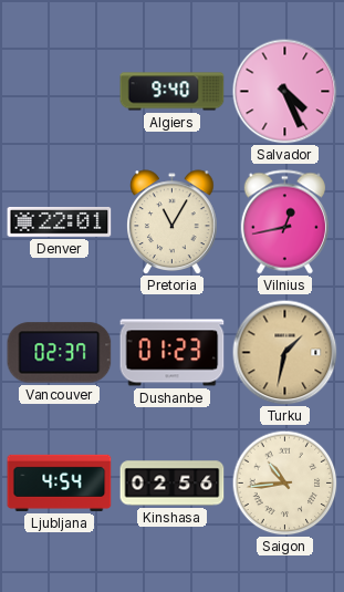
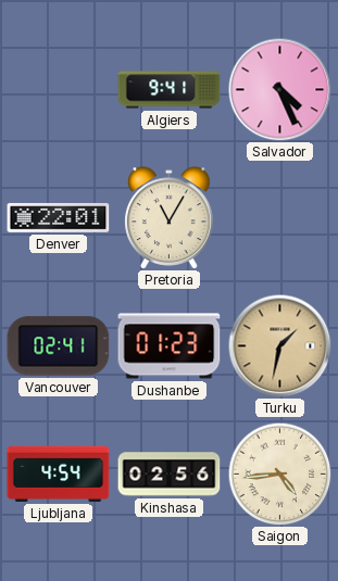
Algiers: 9:40 -> 9:41
Vilnius: 12:43 -> none
Vancouver: 02:37 -> 02:41
Saigon: 10:44 -> 4:44
